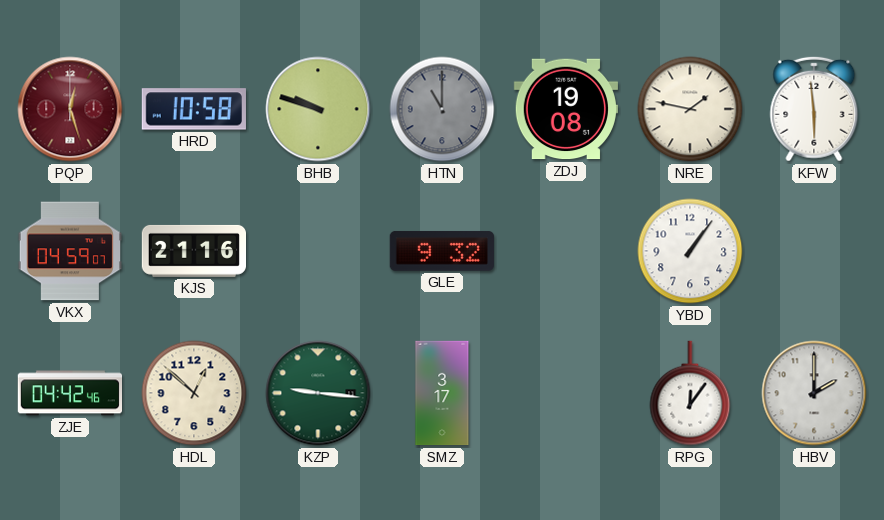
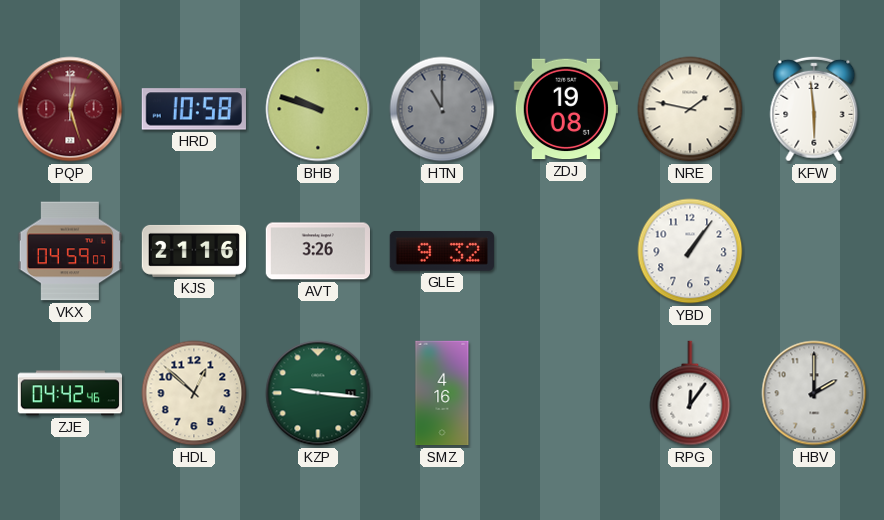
AVT: none -> 3:26
SMZ: 3:17 -> 4:16
